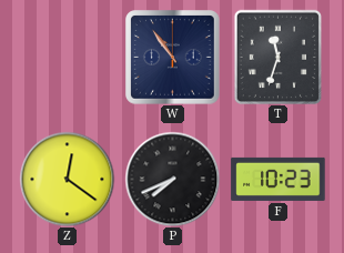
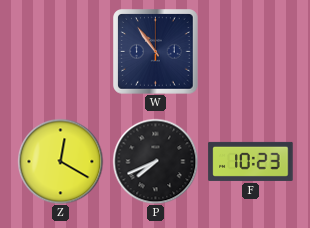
T: 11:33 -> none
Z: 12:21 -> 12:20
